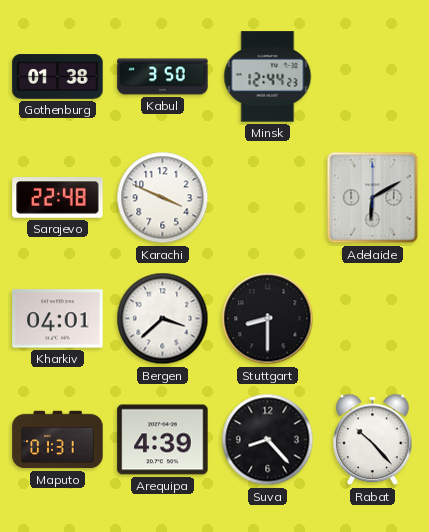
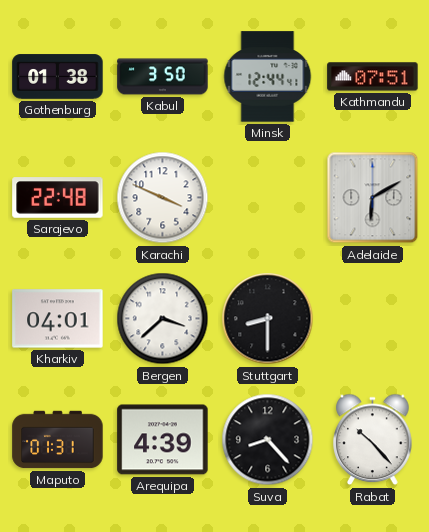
Minsk: 12:44:23 -> 12:44:41
Kathmandu: none -> 07:51
